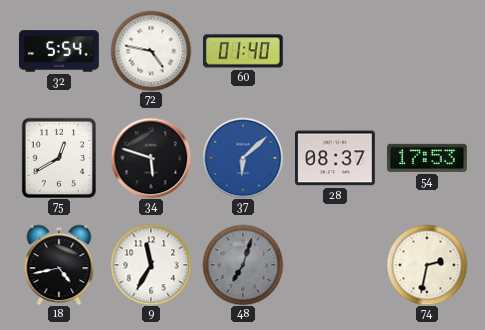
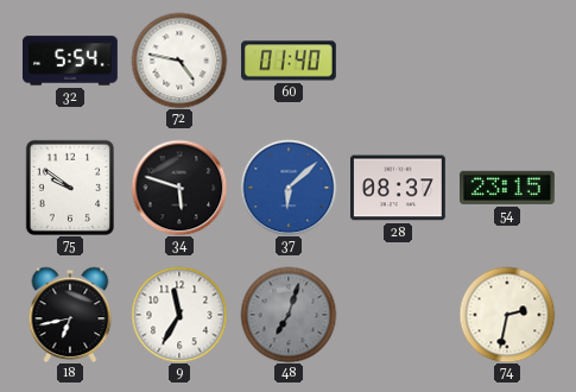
75: 12:40 -> 9:51
54: 17:53 -> 23:15
18: 4:43 -> 6:43
